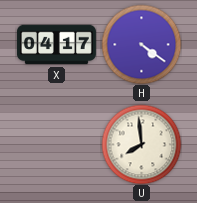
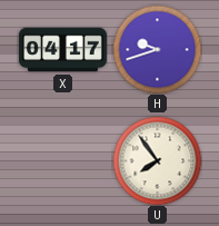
H: 4:21 -> 9:42
U: 7:59 -> 7:54
